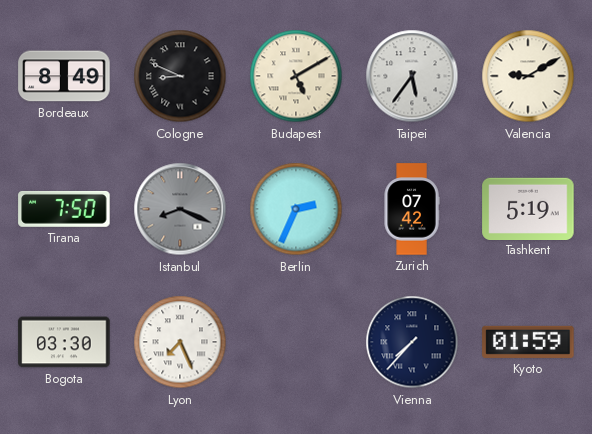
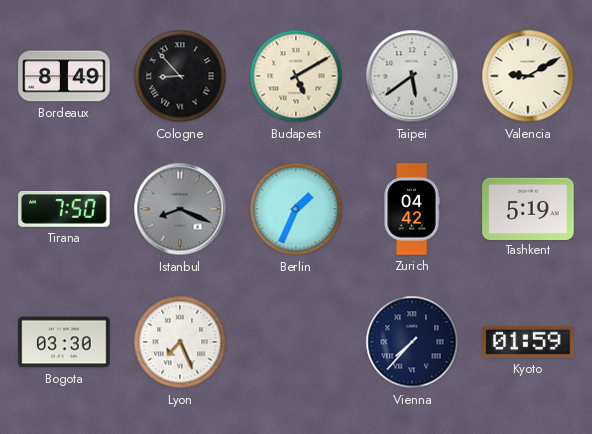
Cologne: 8:49 -> 8:53
Taipei: 5:36 -> 5:39
Berlin: 2:34 -> 1:34
Zurich: 07:42 -> 04:42
